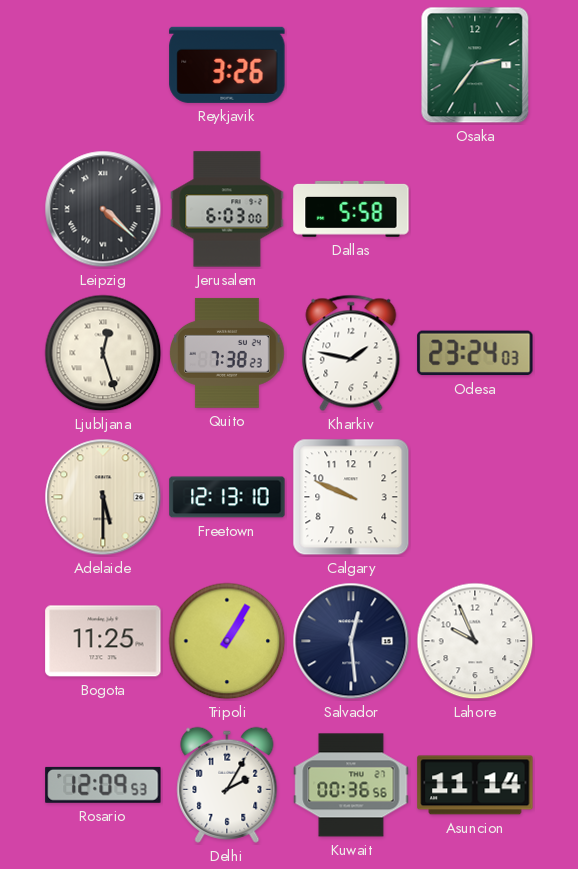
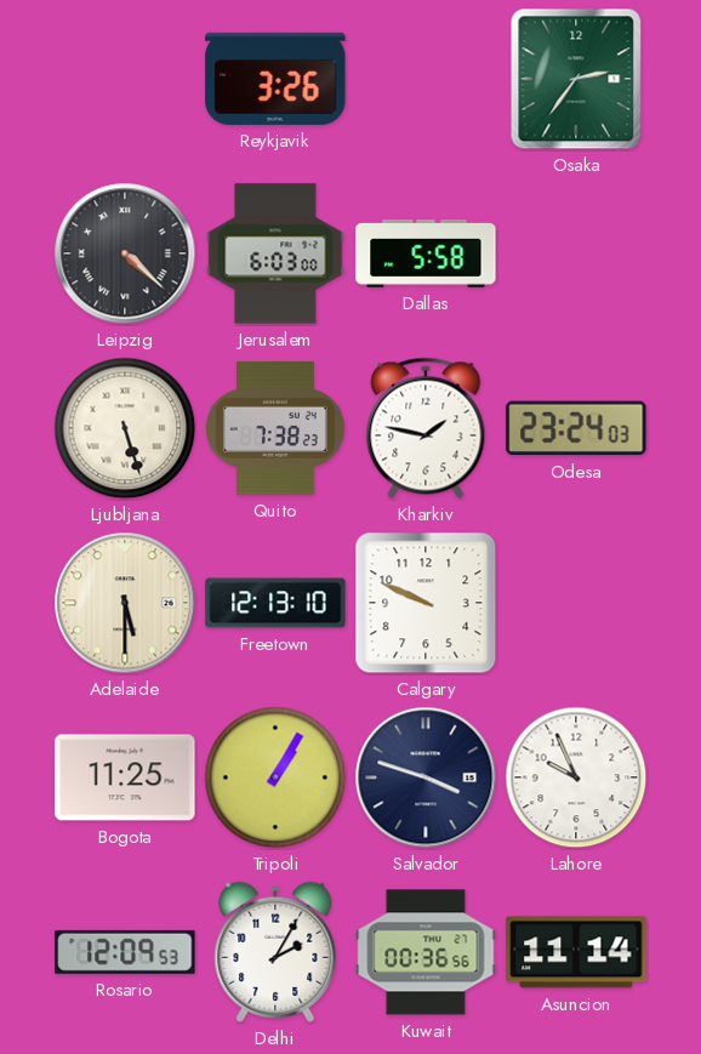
Ljubljana: 12:27 -> 5:27
Salvador: 12:29 -> 3:48
